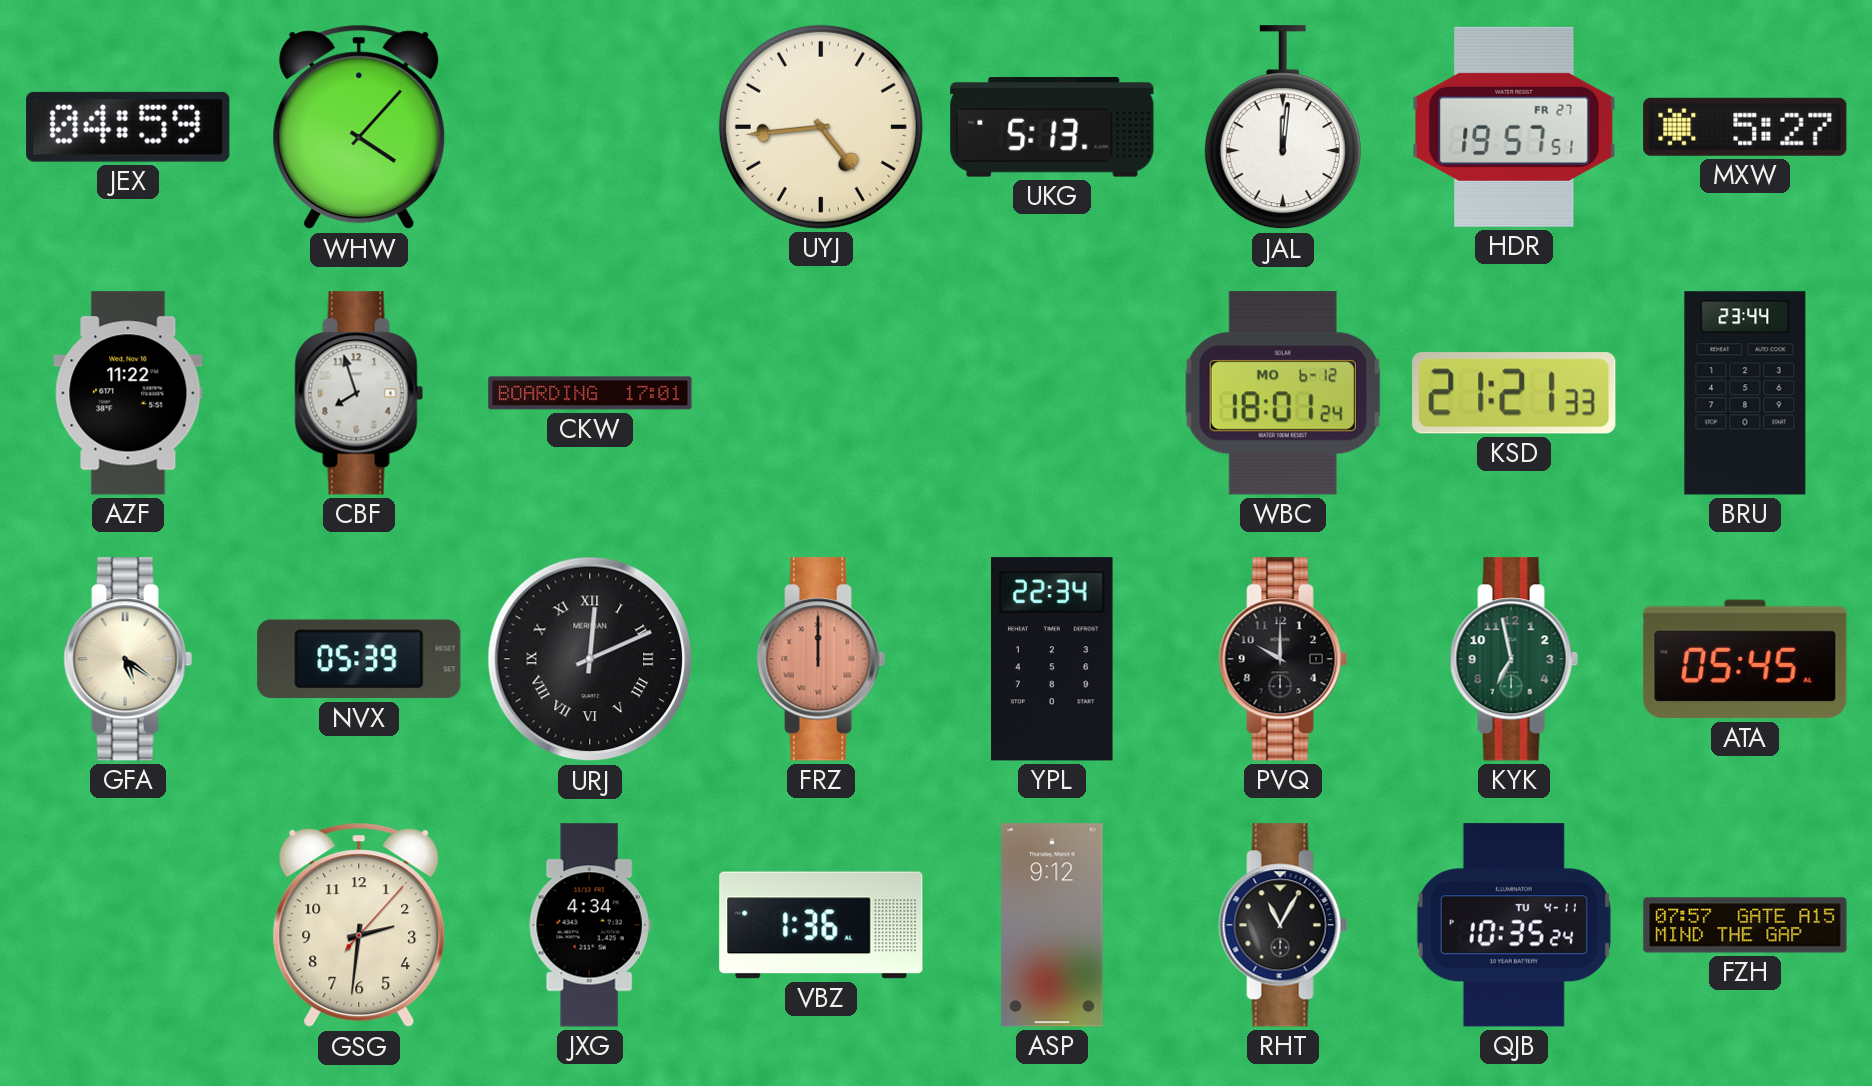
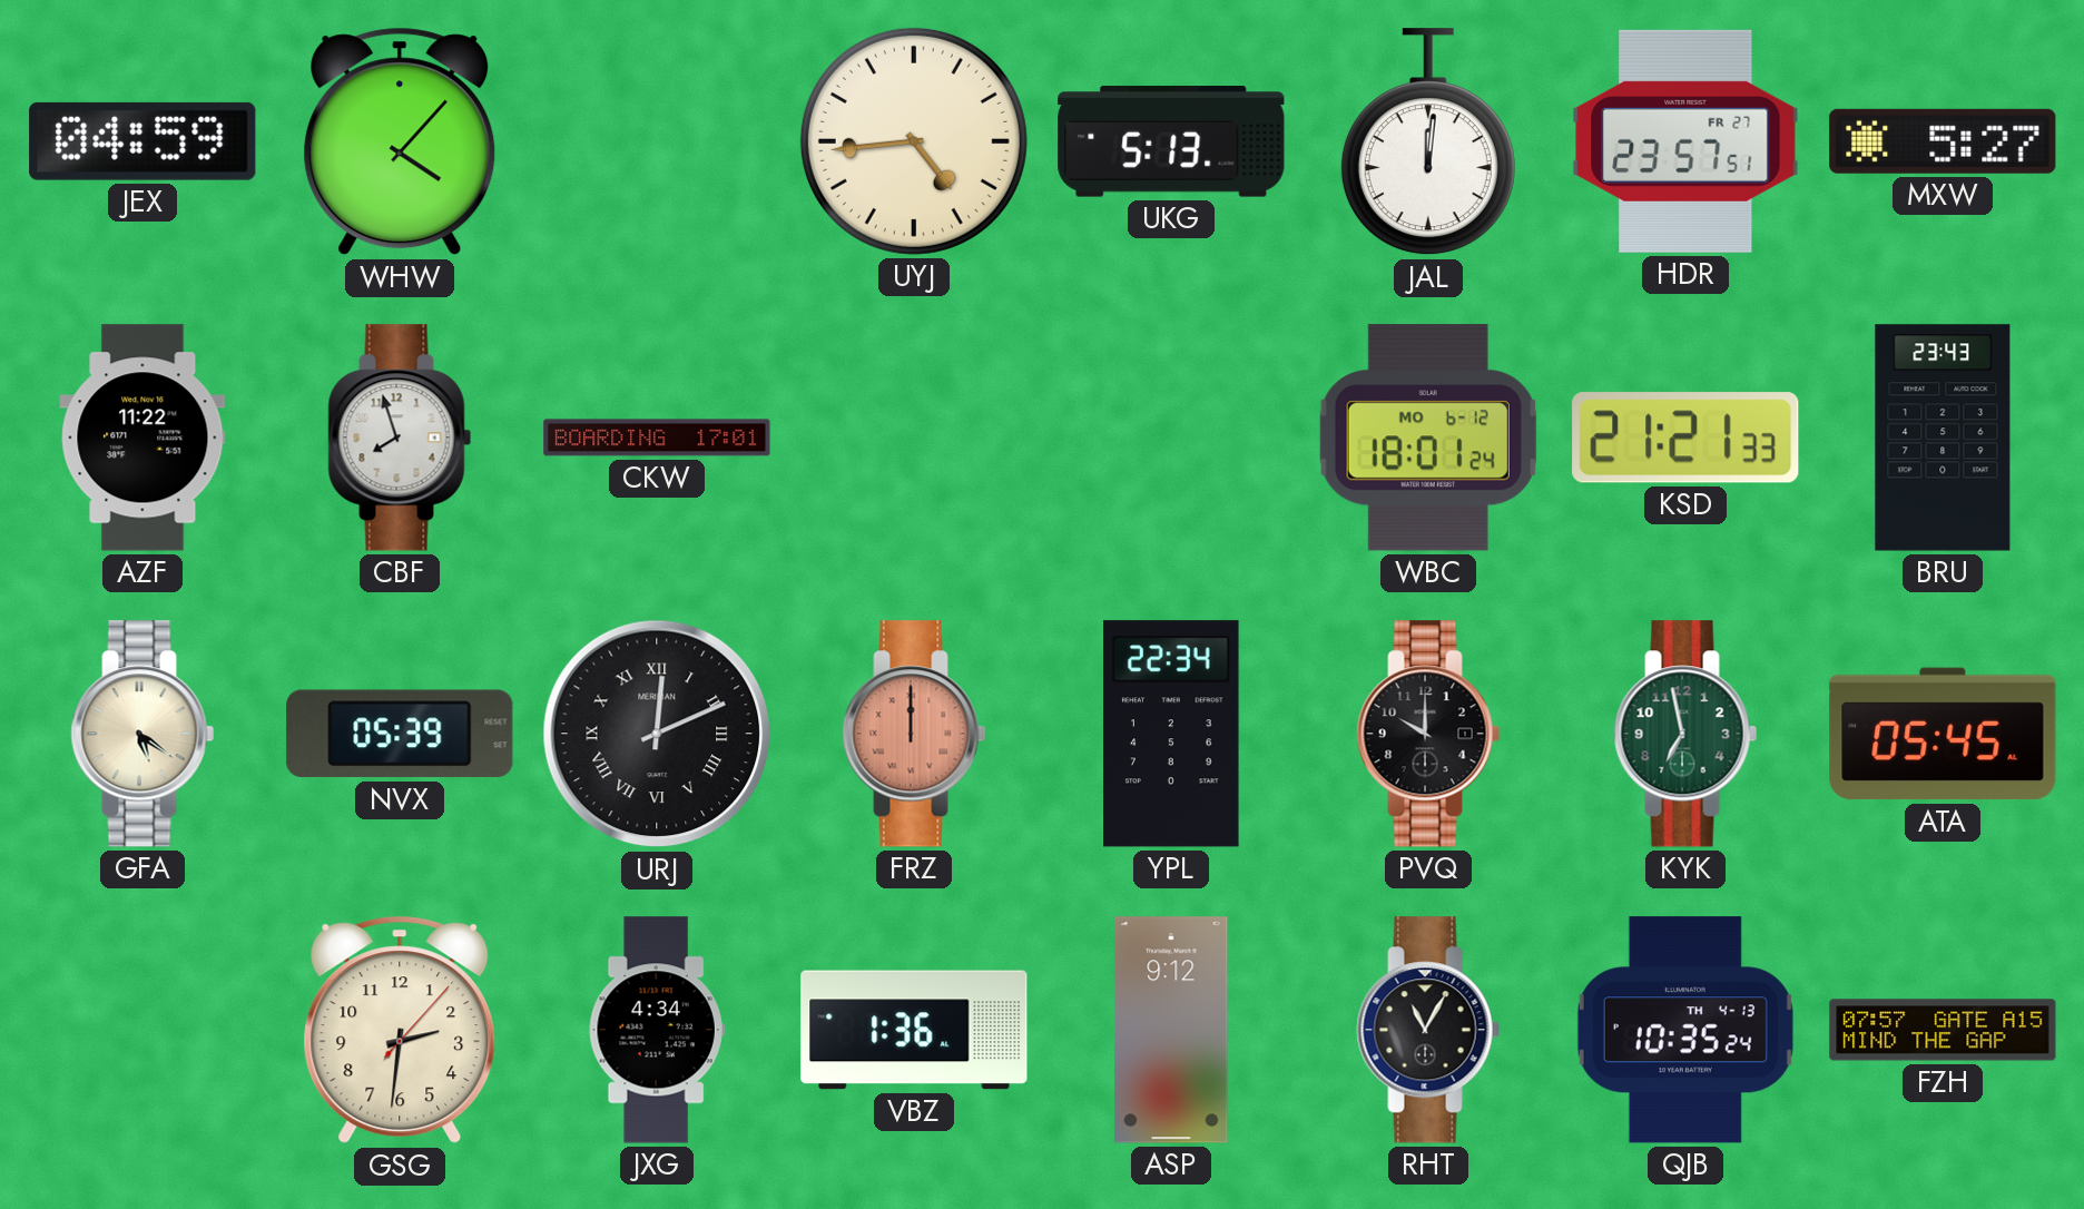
HDR: 19:57 -> 23:57
BRU: 23:44 -> 23:43
QJB date: TU 4-11 -> TH 4-13
